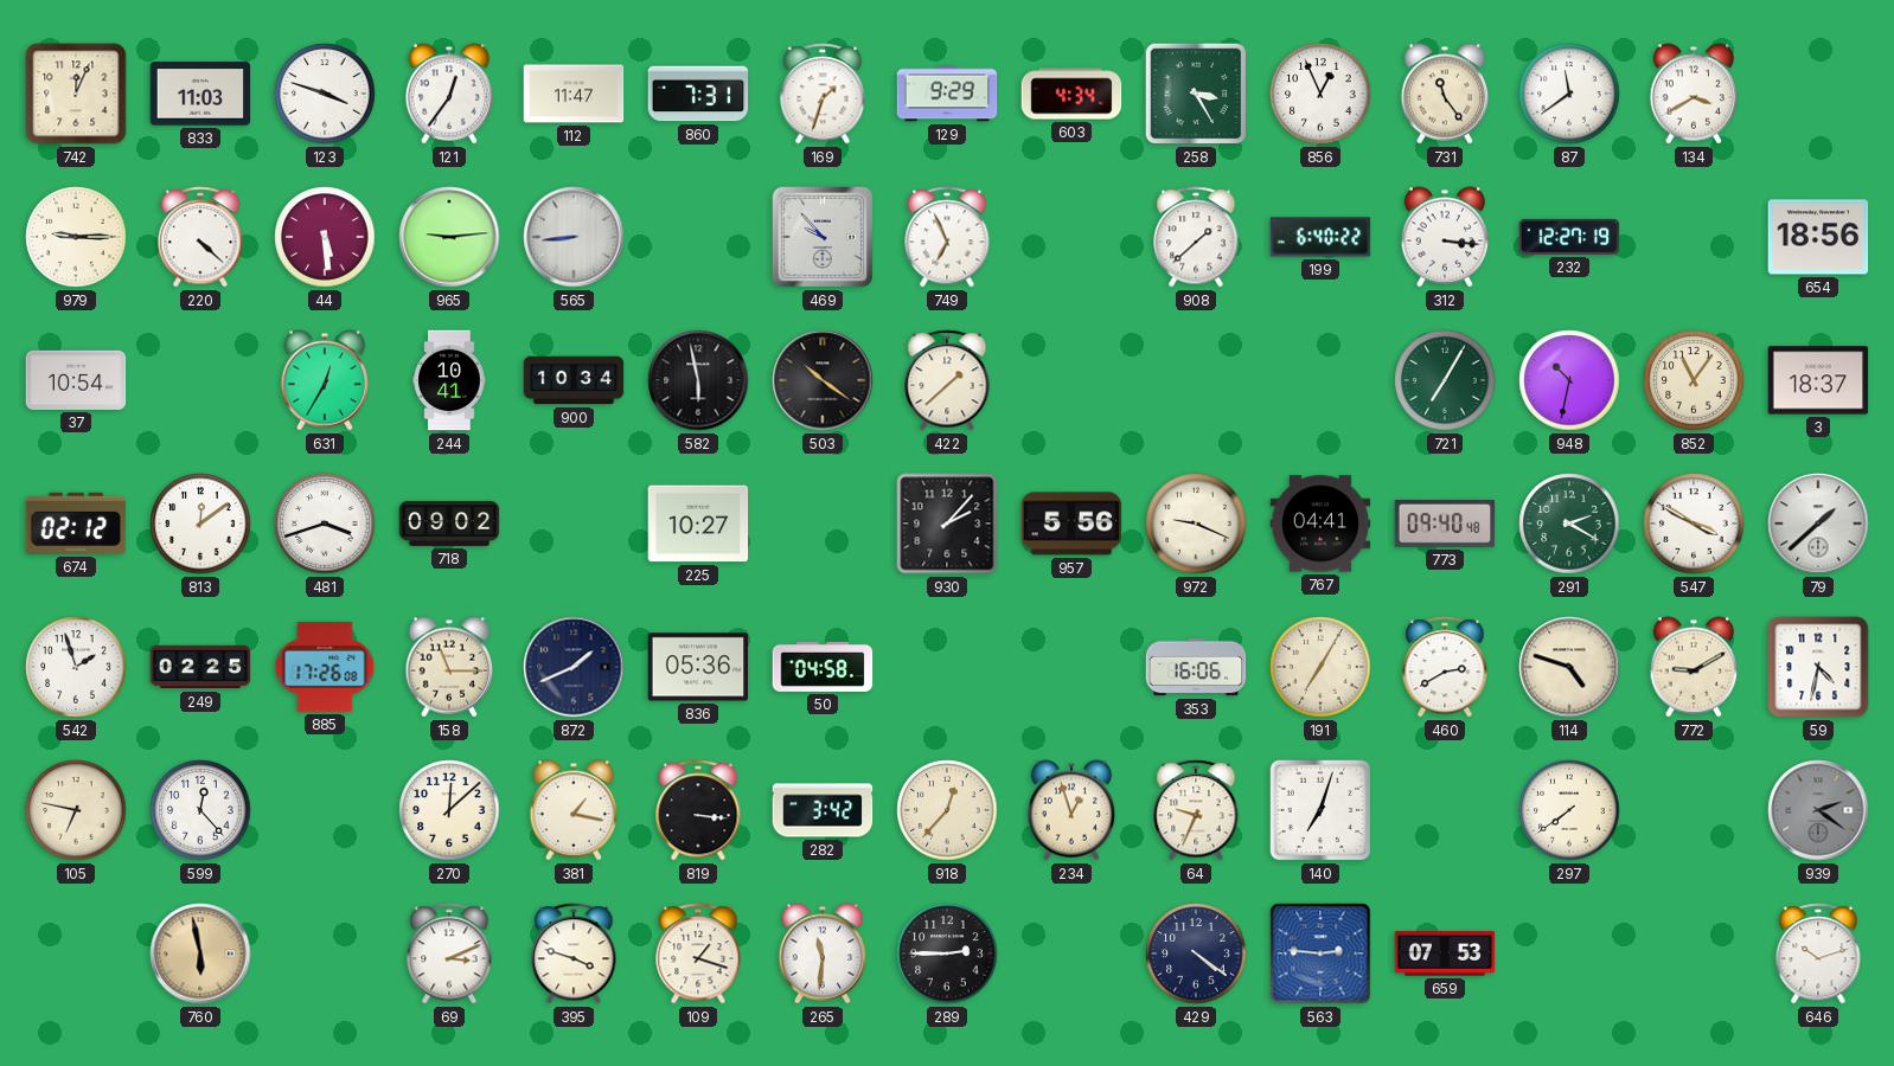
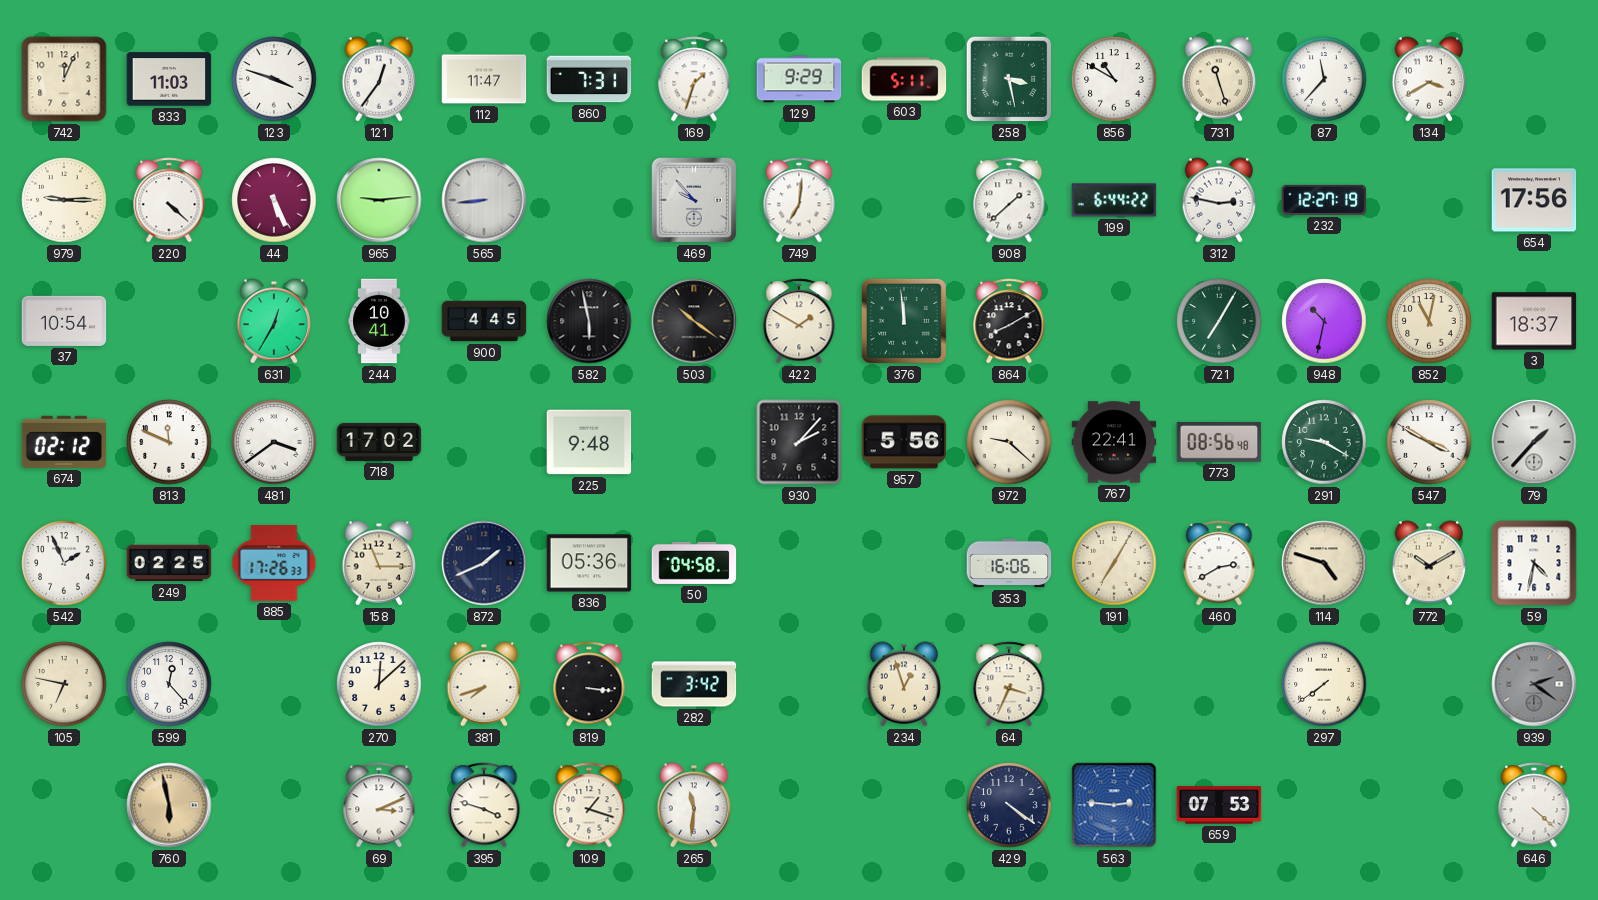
603: 4:34 -> 5:11
258: 3:25 -> 3:28
856: 12:56 -> 10:50
731: 11:24 -> 11:27
87: 11:39 -> 11:37
44: 5:29 -> 5:26
749: 6:56 -> 7:01
199: 6:40 -> 6:44
312: 3:16 -> 2:47
654: 18:56 -> 17:56
900: 10:34 -> 4:45
422: 1:38 -> 1:50
376: none -> 11:59
864: none -> 8:10
852: 11:06 -> 11:02
813: 12:09 -> 11:49
481: 3:42 -> 3:39
718: 09:02 -> 17:02
225: 10:27 -> 9:48
972: 9:19 -> 9:22
767: 04:41 -> 22:41
773: 09:40 -> 08:56
291: 2:20 -> 9:20
79: 1:38 -> 1:37
542: 1:57 -> 1:56
885: 17:26:08 -> 17:26:33
772: 9:10 -> 10:10
381: 1:17 -> 7:42
918: 12:37 -> none
64: 9:34 -> 3:34
140: 7:03 -> none
289: 2:45 -> none
646: 10:12 -> 4:22
